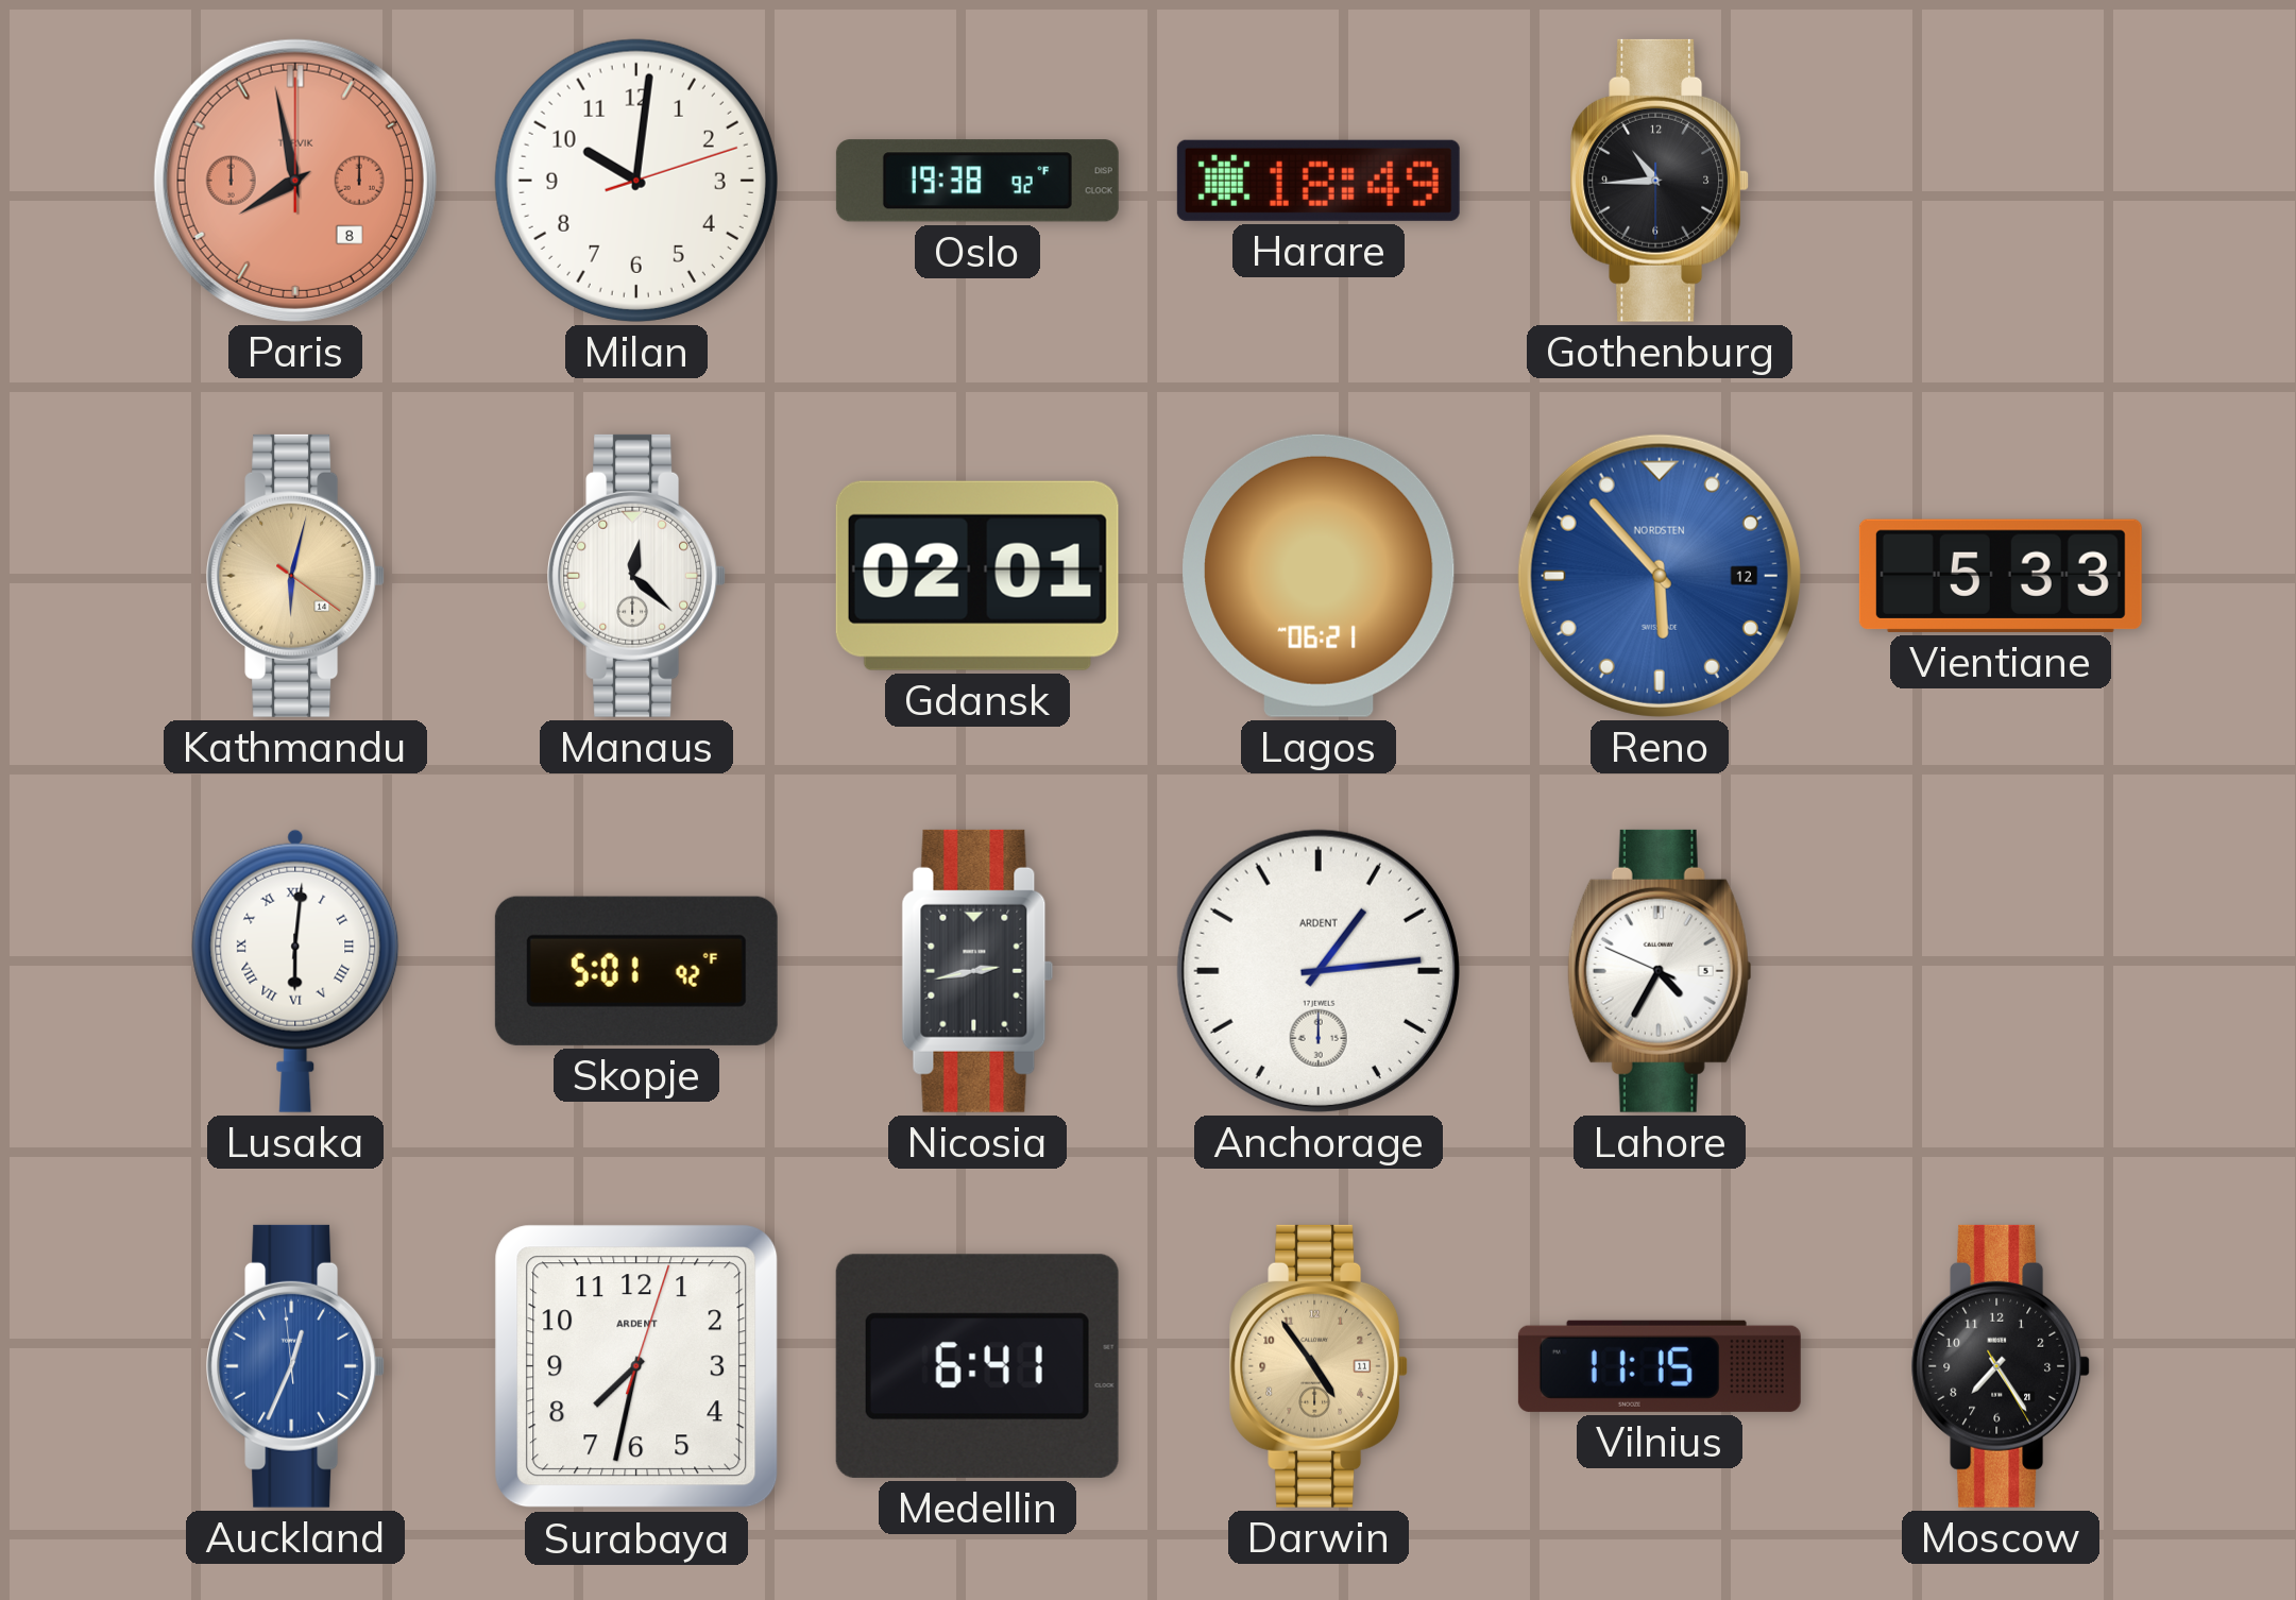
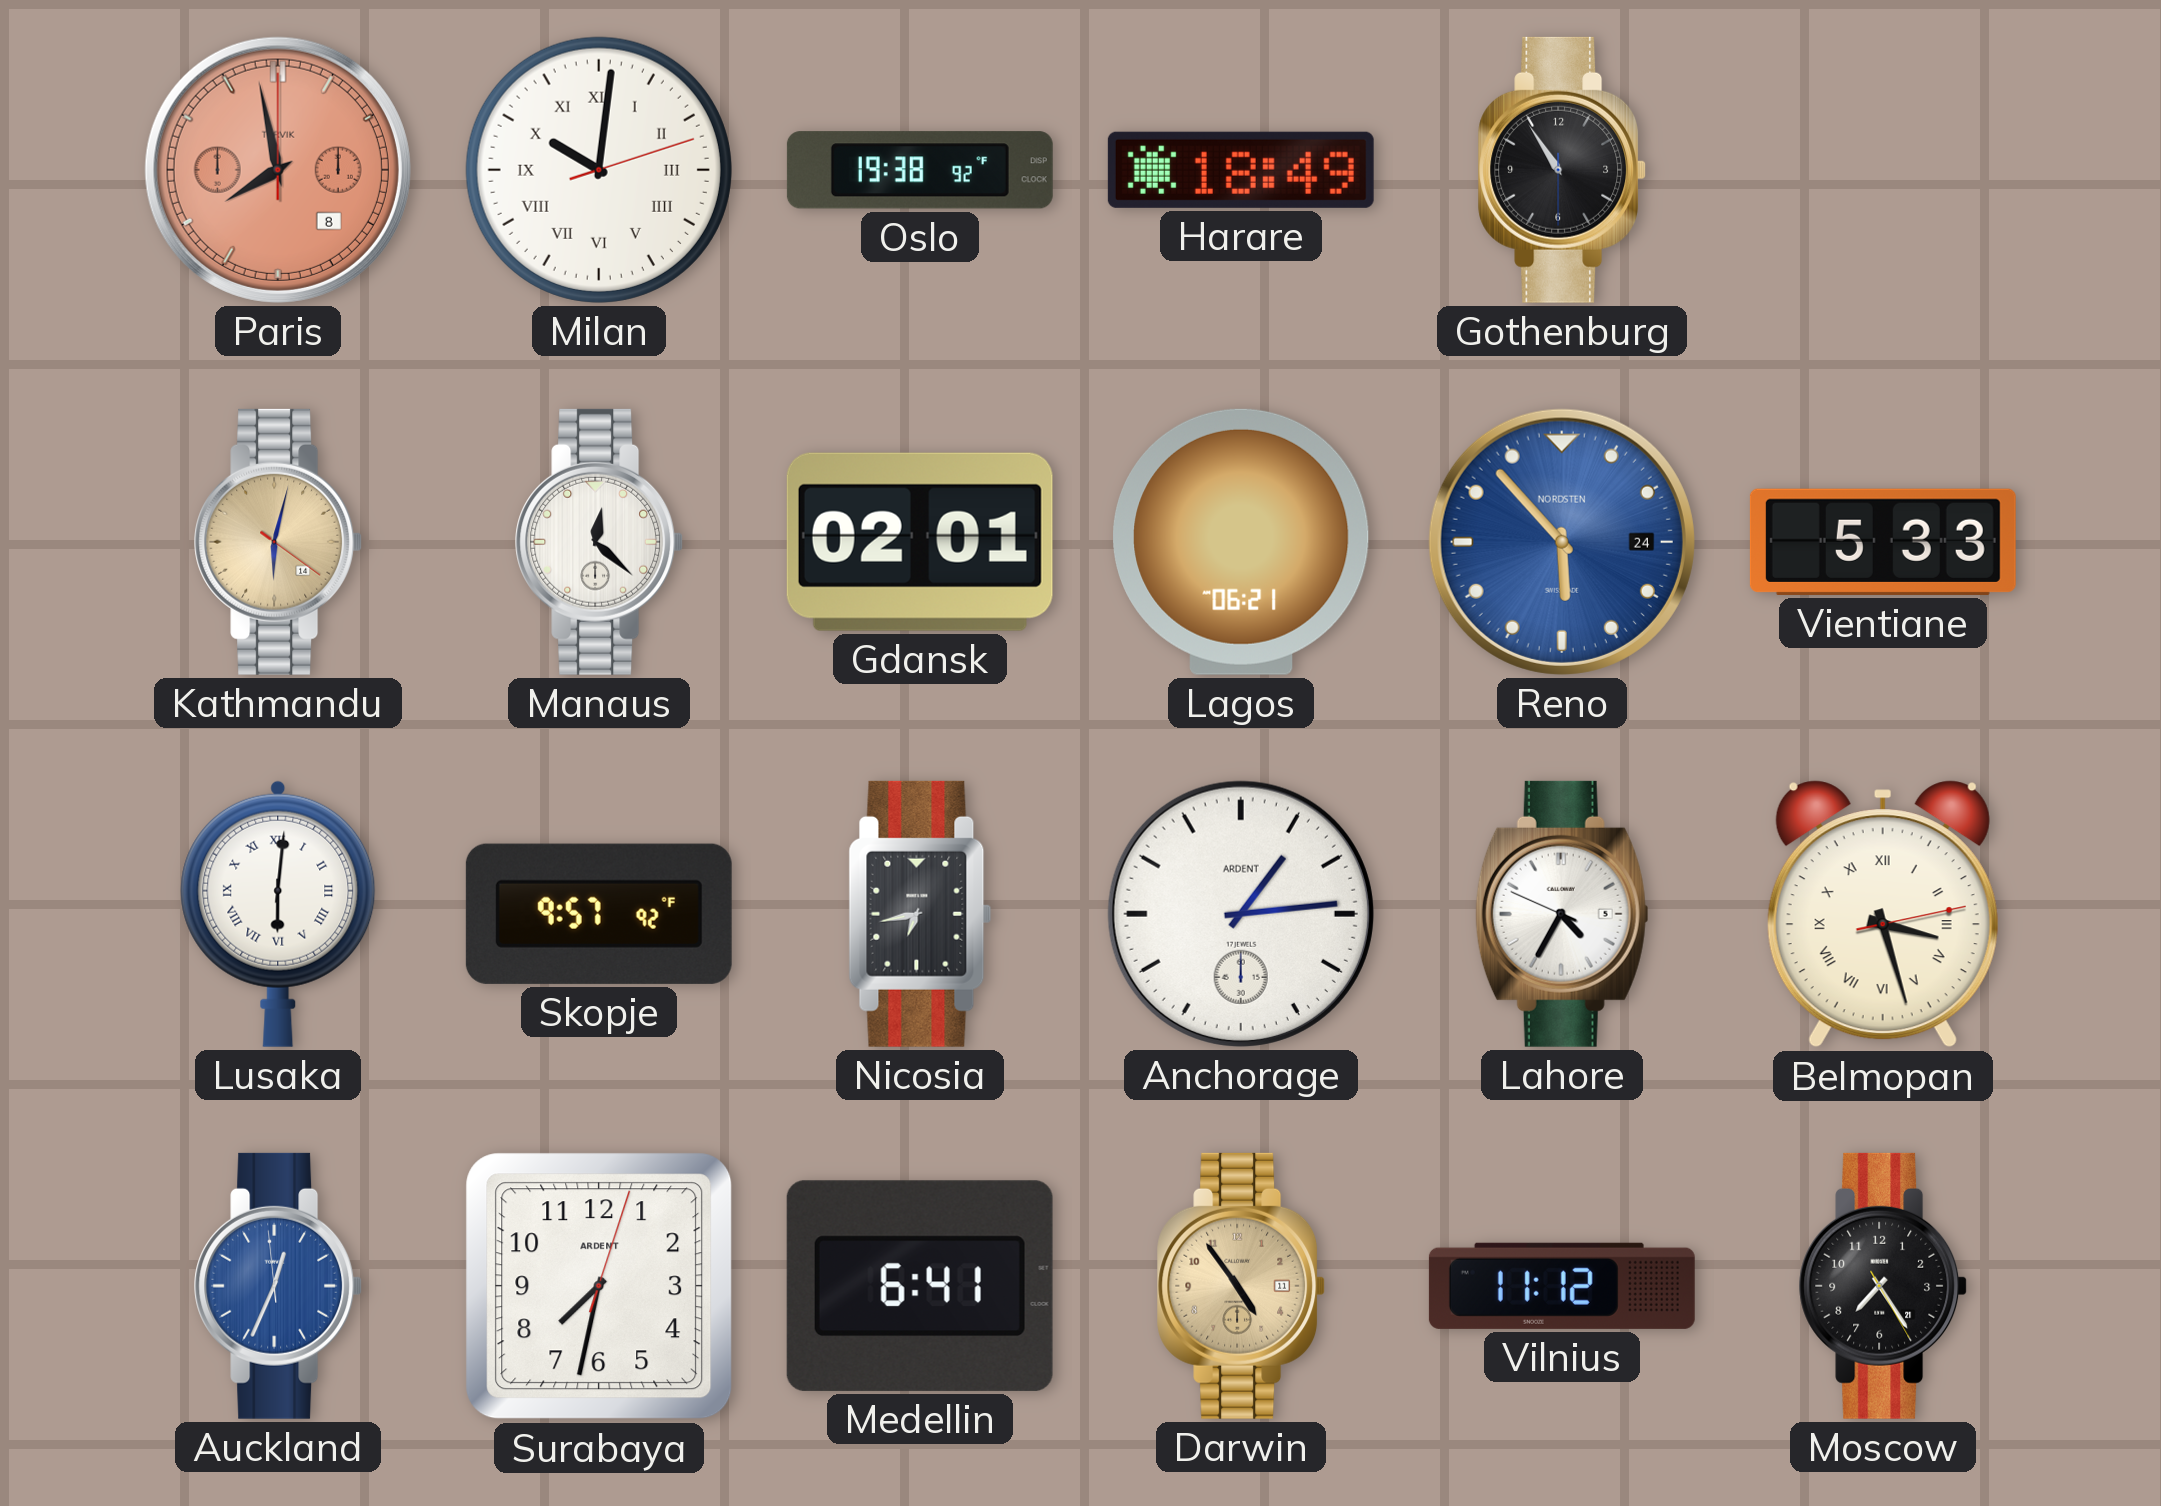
Milan numerals: Arabic -> Roman
Gothenburg: 10:44 -> 10:54
Reno date: 12 -> 24
Skopje: 5:01 -> 9:57
Nicosia: 2:43 -> 6:43
Belmopan: none -> 3:27
Vilnius: 11:15 -> 11:12
